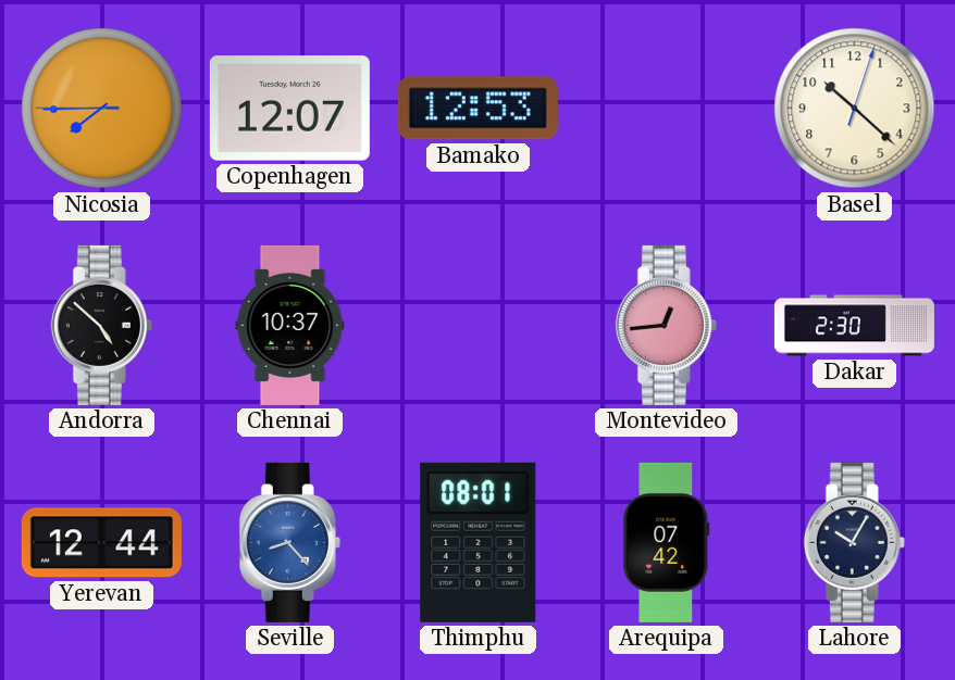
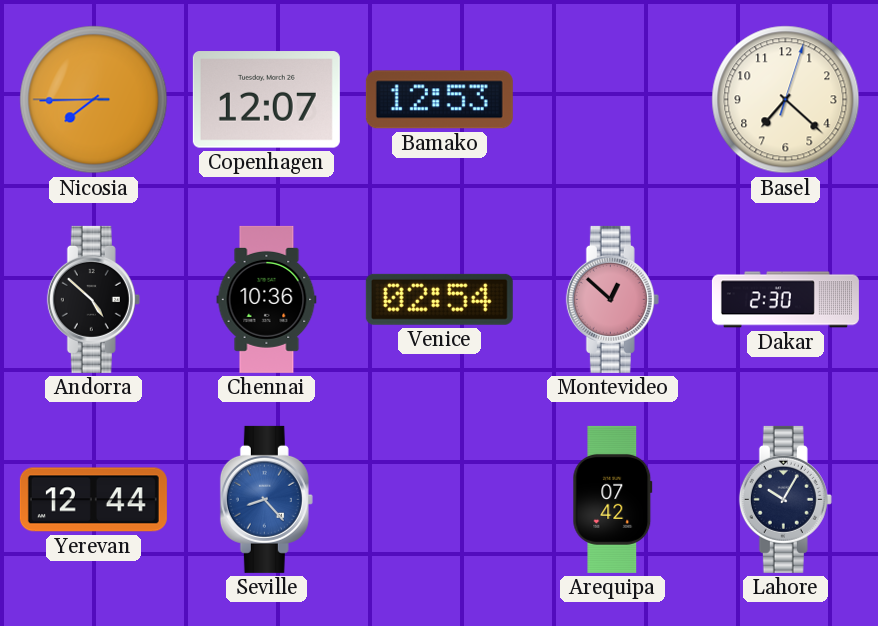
Basel: 10:22 -> 7:22
Chennai: 10:37 -> 10:36
Venice: none -> 02:54
Montevideo: 12:44 -> 12:52
Thimphu: 08:01 -> none
